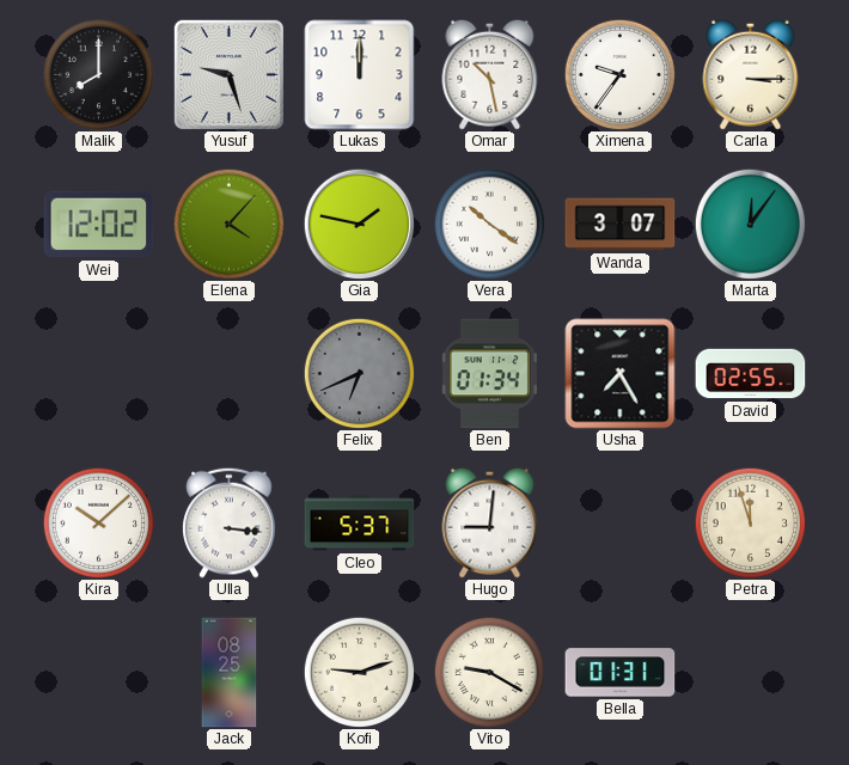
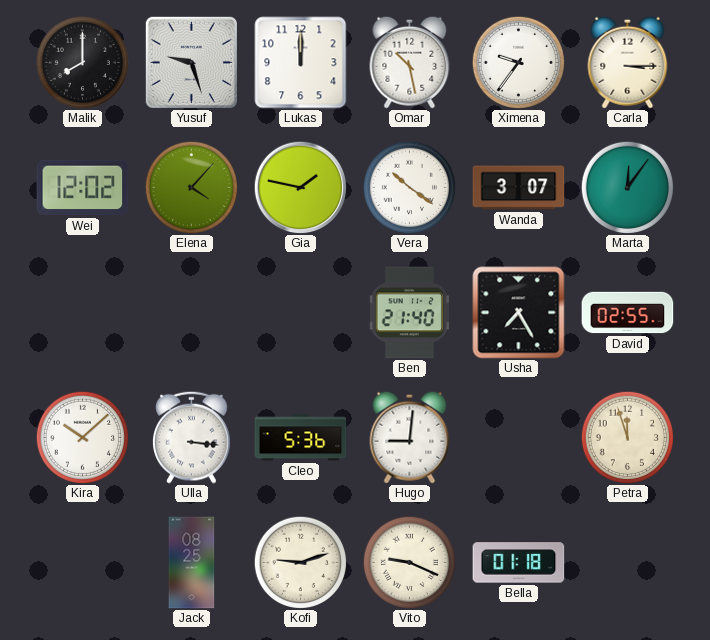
Felix: 6:41 -> none
Ben: 01:34 -> 21:40
Cleo: 5:37 -> 5:36
Vito: 9:20 -> 9:19
Bella: 01:31 -> 01:18
